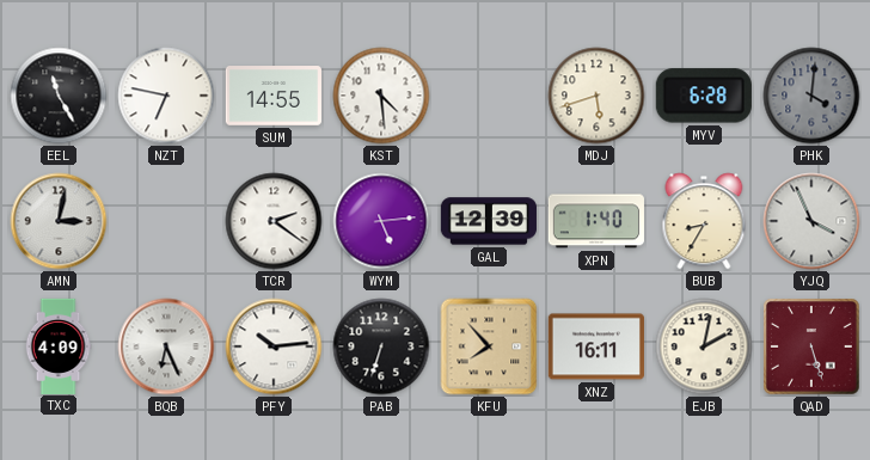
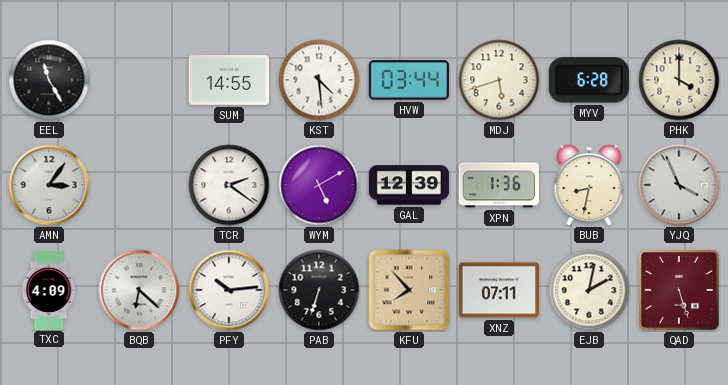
NZT: 6:47 -> none
HVW: none -> 03:44
PHK: 4:01 -> 4:00
PHK dial: grey -> cream
AMN: 3:02 -> 3:06
WYM: 5:14 -> 5:10
XPN: 1:40 -> 1:36
BUB: 8:35 -> 8:32
BQB: 6:26 -> 6:22
XNZ: 16:11 -> 07:11
